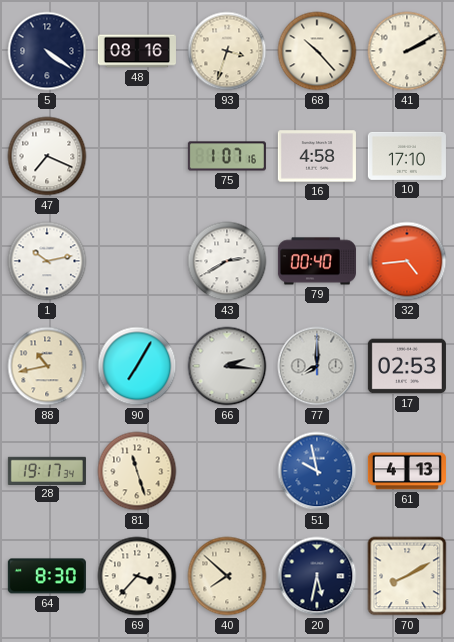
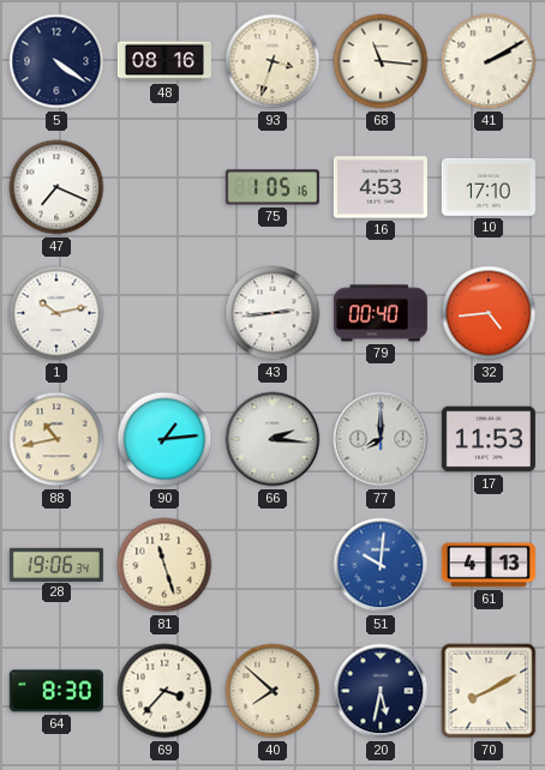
68: 10:23 -> 11:16
75: 1:07 -> 1:05
16: 4:58 -> 4:53
43: 2:40 -> 2:44
90: 7:05 -> 1:14
17: 02:53 -> 11:53
28: 19:17 -> 19:06
51: 9:58 -> 10:01
